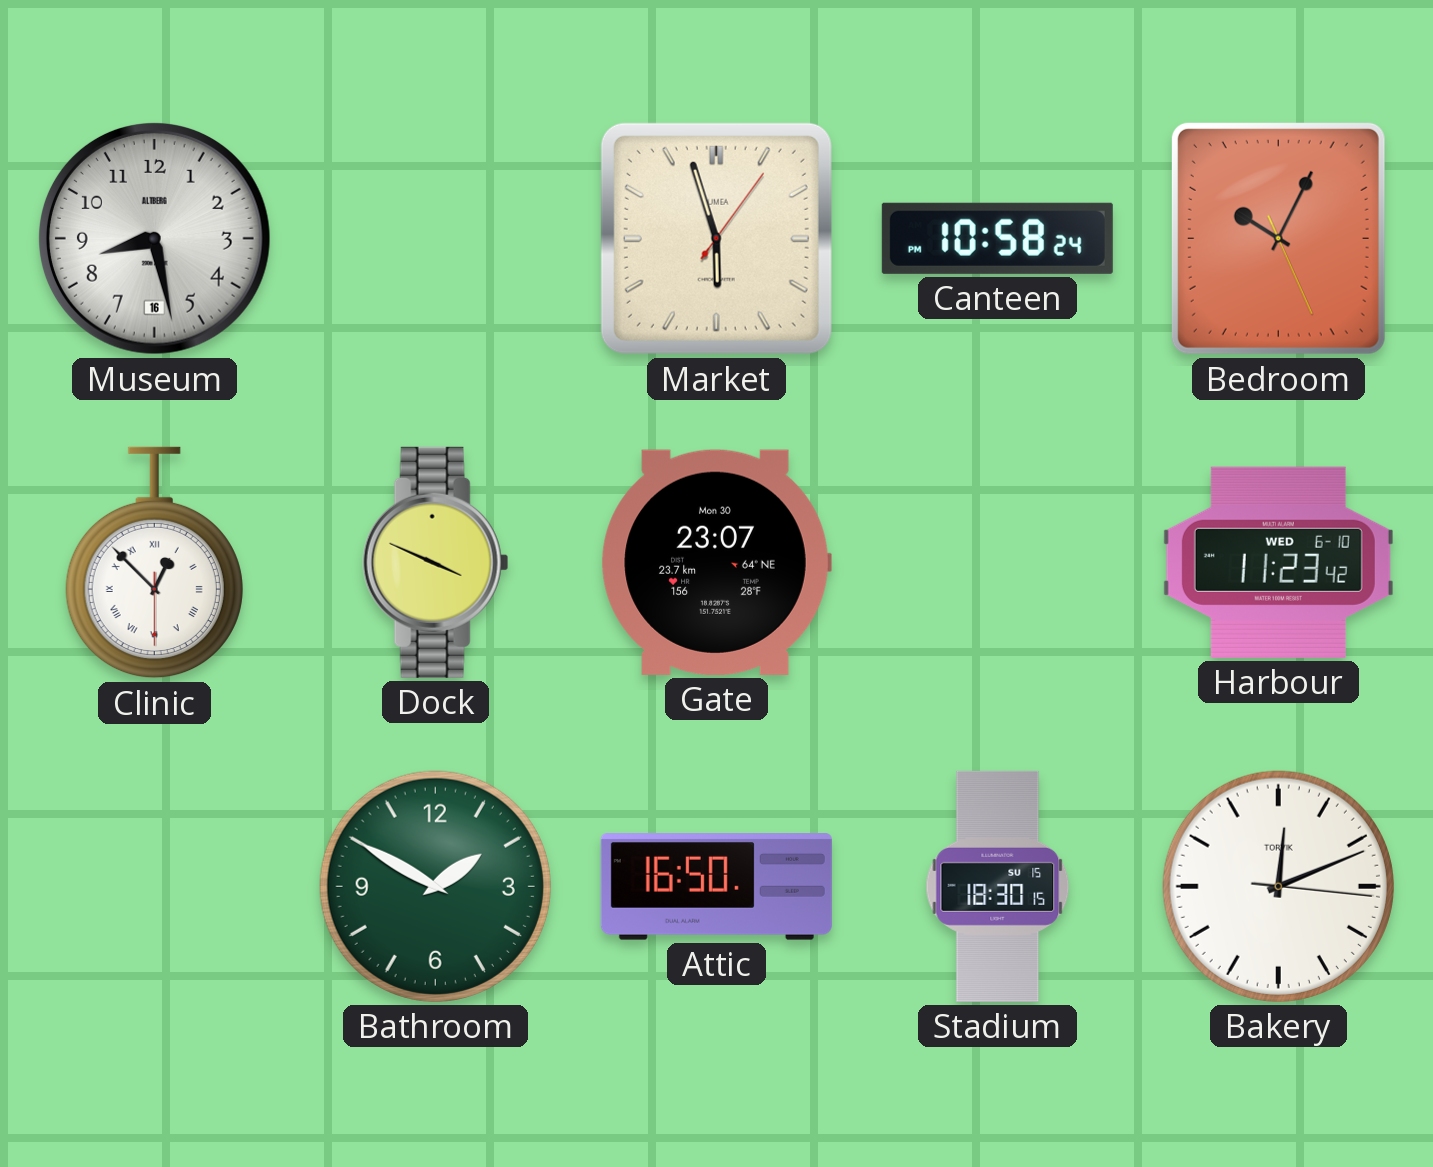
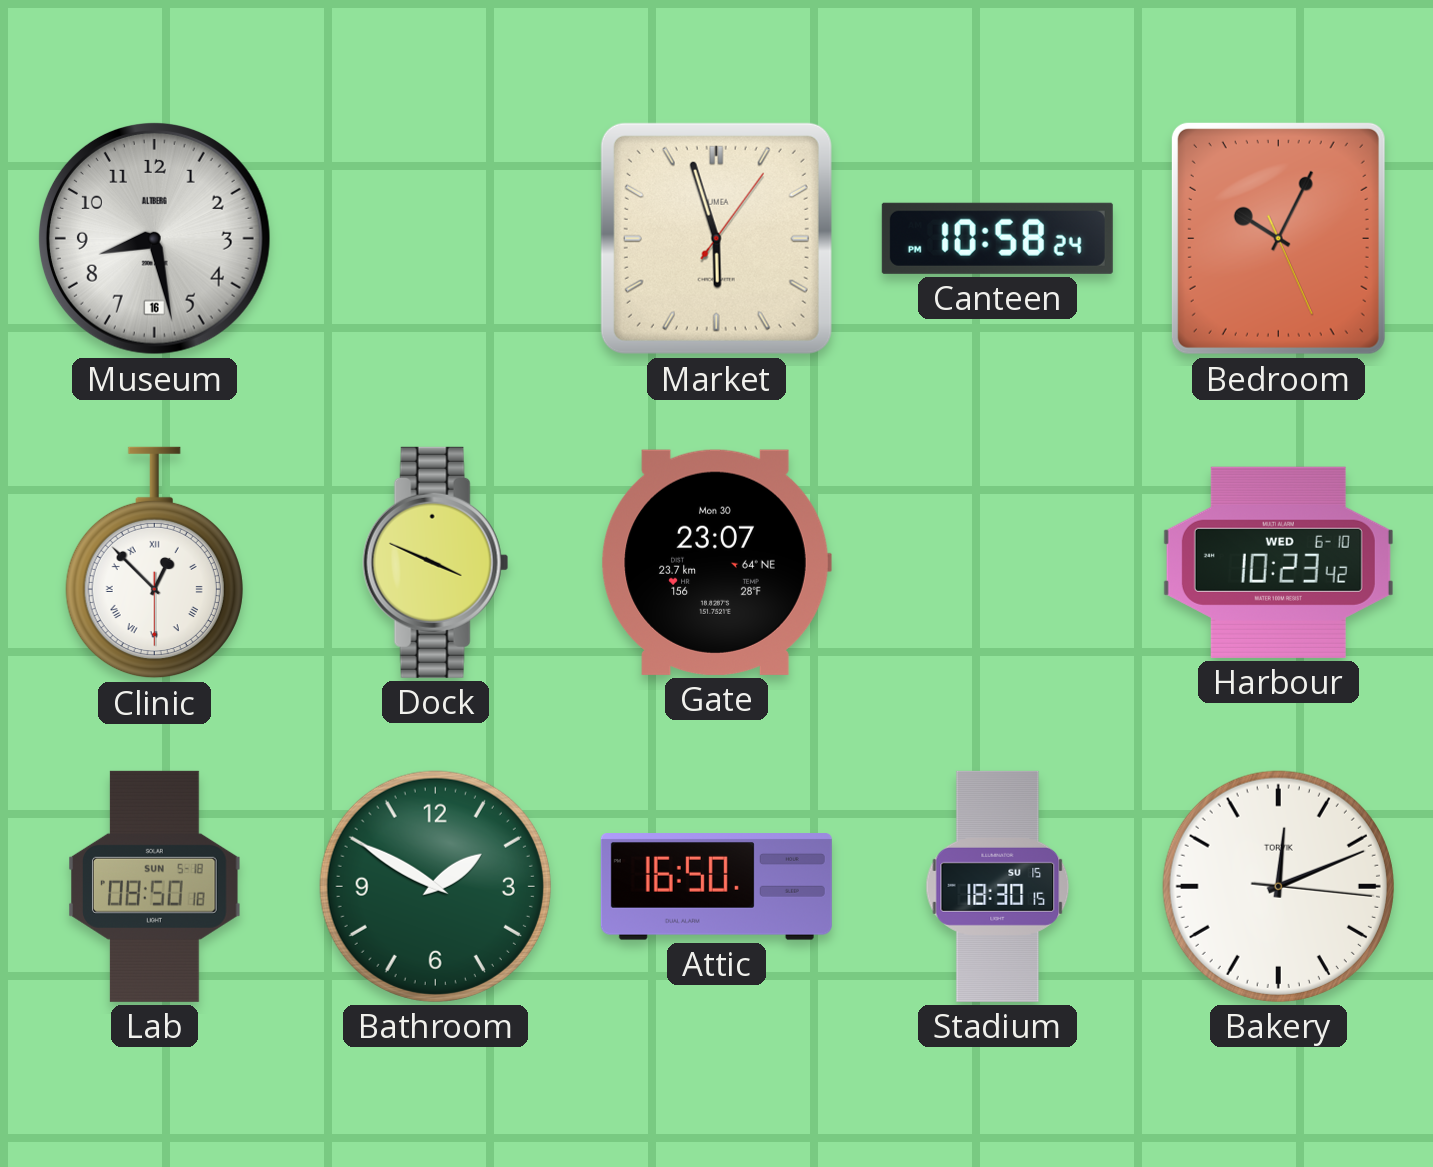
Harbour: 11:23 -> 10:23
Lab: none -> 08:50
